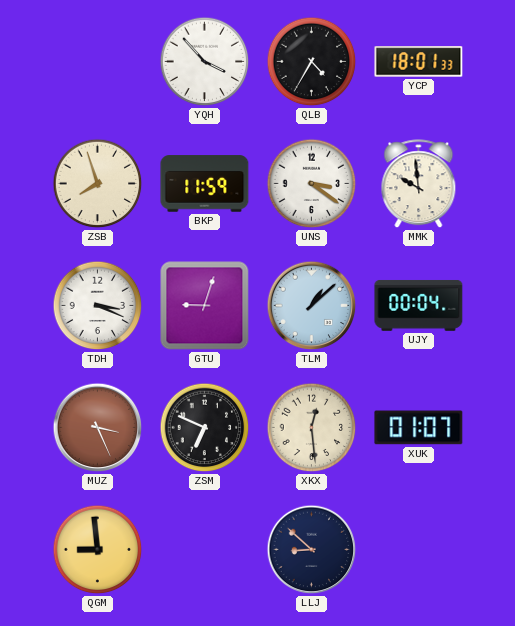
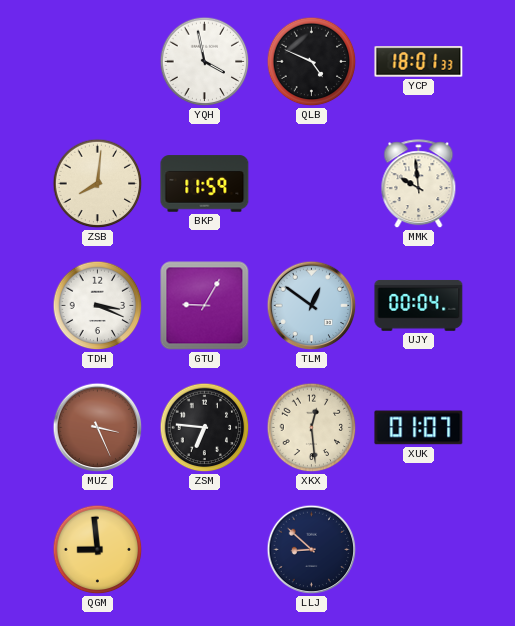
YQH: 3:53 -> 3:58
QLB: 4:35 -> 4:49
ZSB: 7:57 -> 8:01
UNS: 3:21 -> none
GTU: 9:03 -> 9:05
TLM: 1:08 -> 12:51
ZSM: 6:49 -> 6:46
